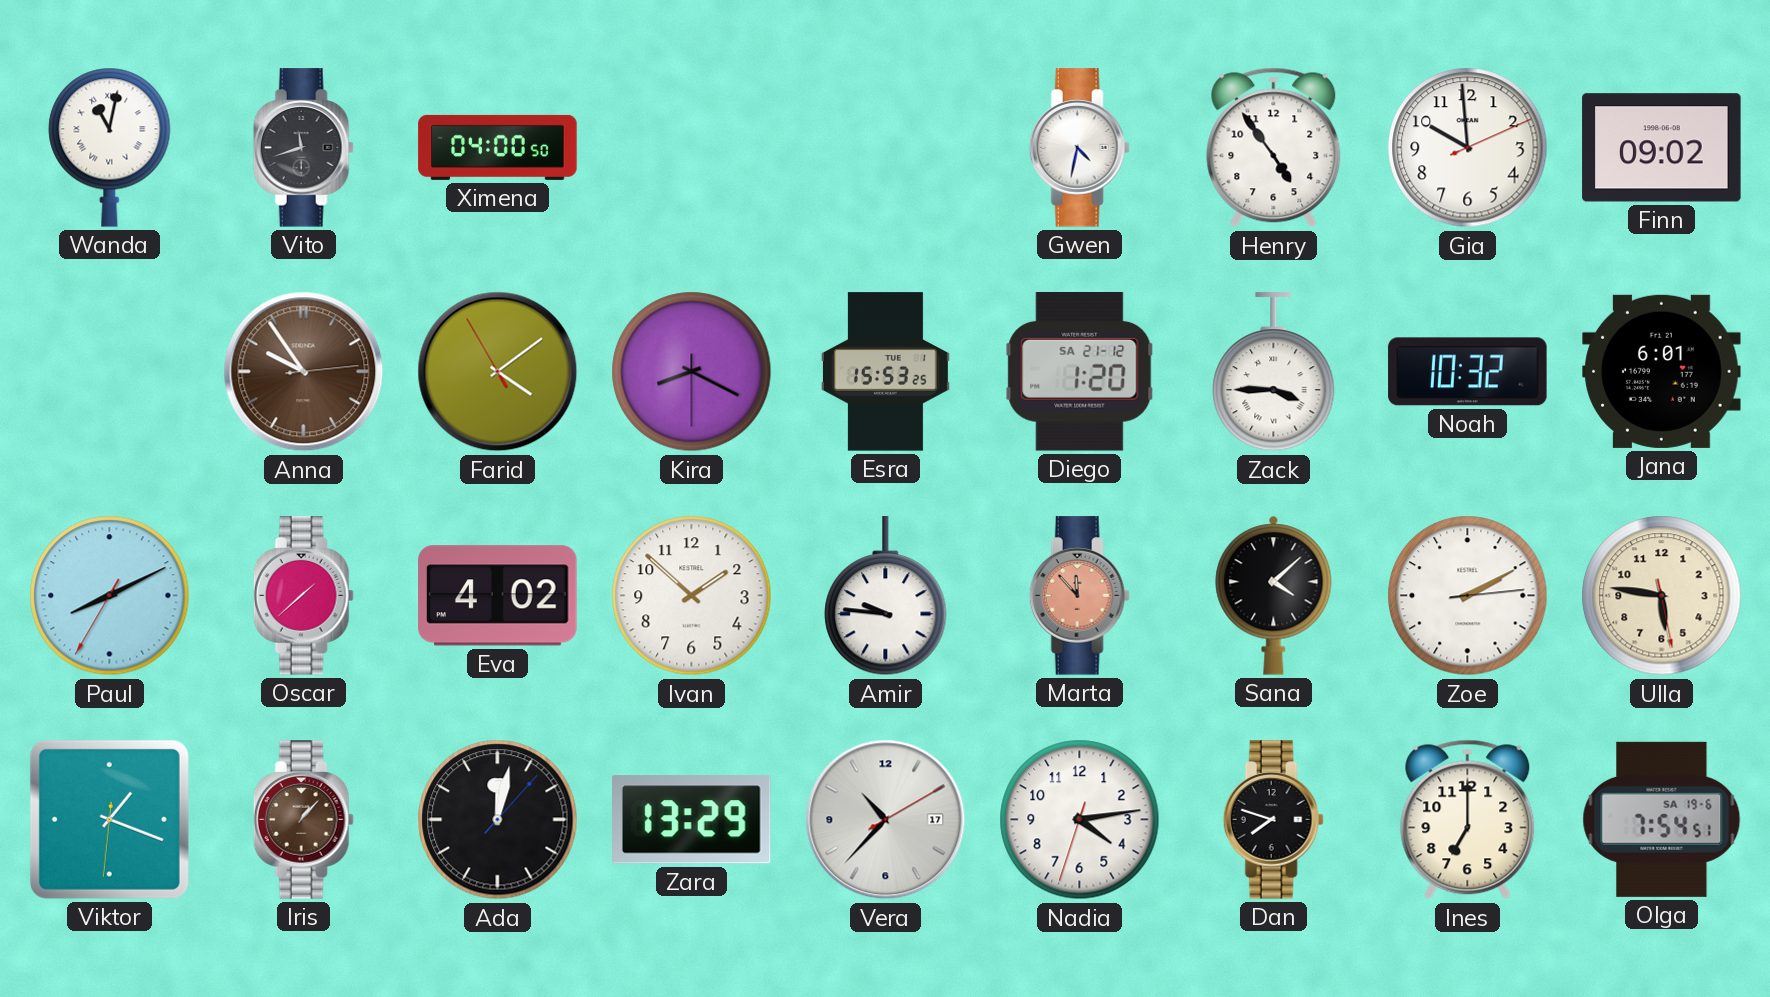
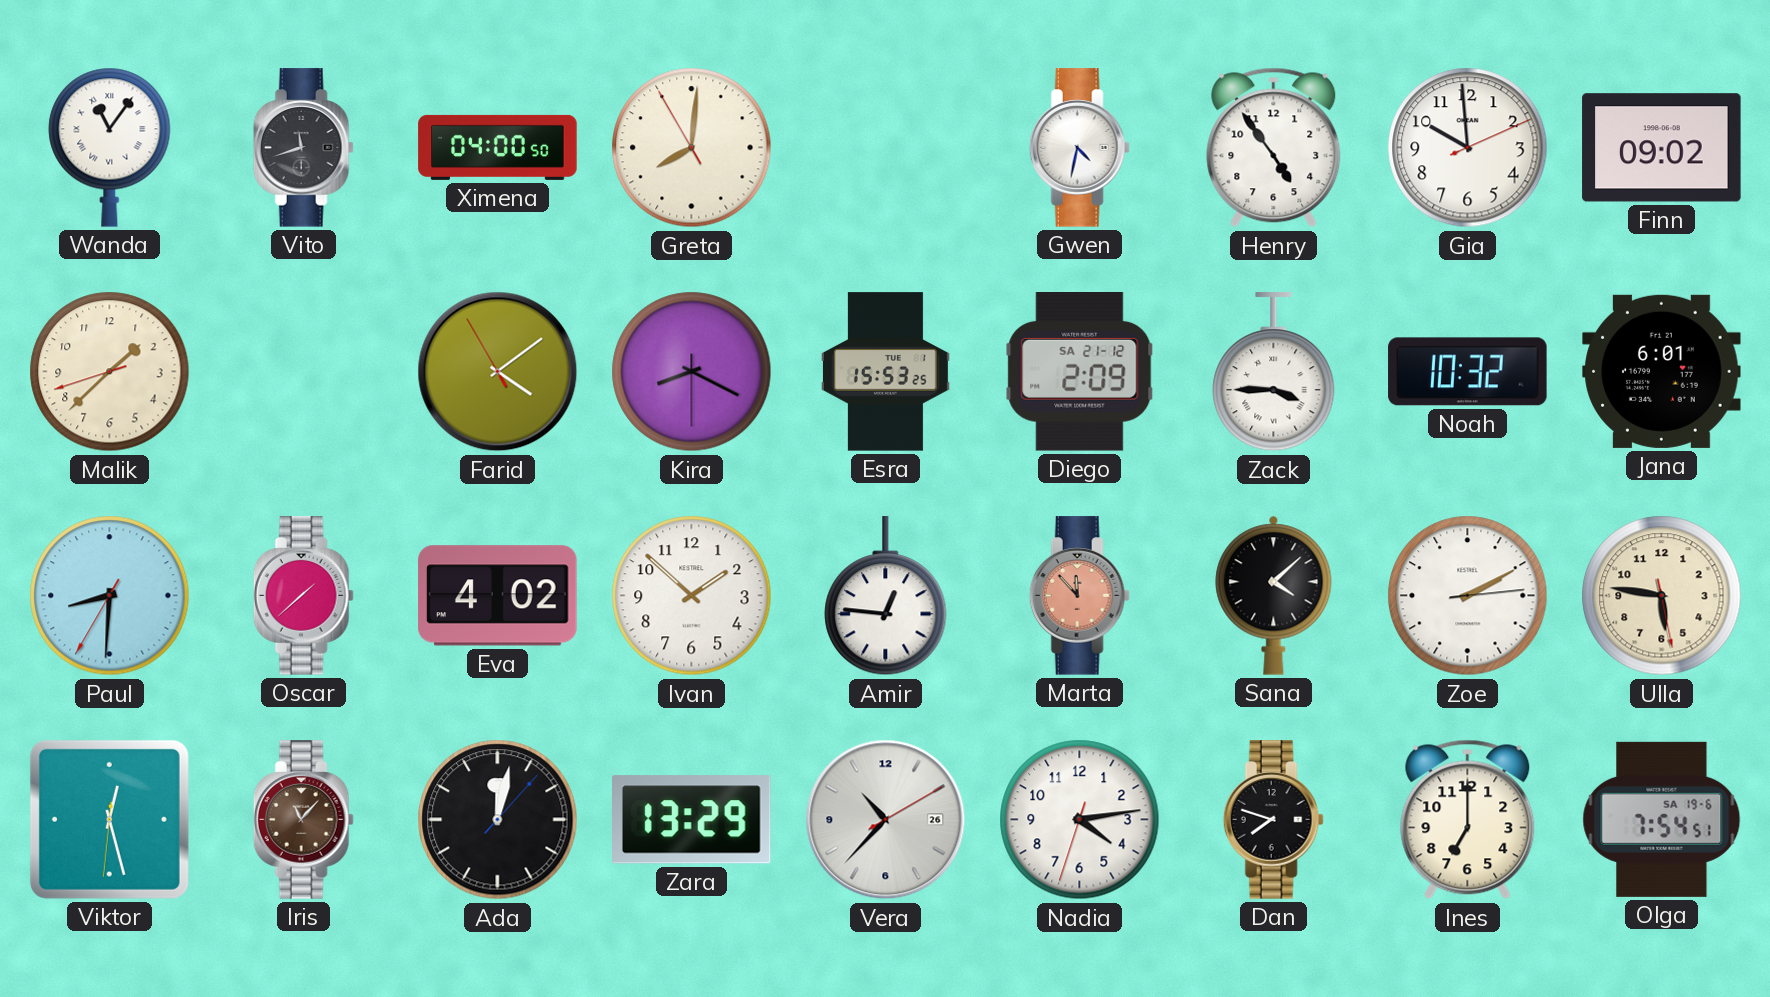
Wanda: 11:02 -> 11:06
Greta: none -> 8:00
Malik: none -> 1:37
Anna: 9:54 -> none
Diego: 1:20 -> 2:09
Paul: 8:10 -> 8:30
Amir: 9:46 -> 12:46
Viktor: 1:18 -> 12:27
Iris: 1:07 -> 11:07
Vera date: 17 -> 26
